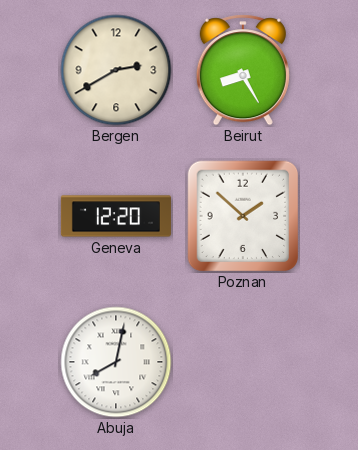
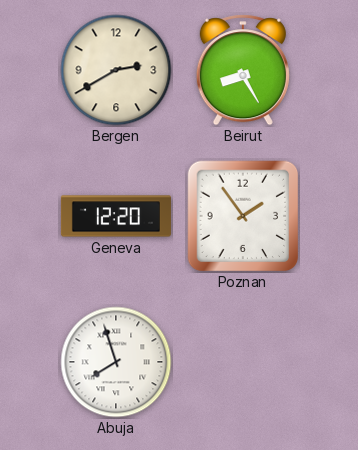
Poznan: 1:52 -> 1:54
Abuja: 8:02 -> 7:57
